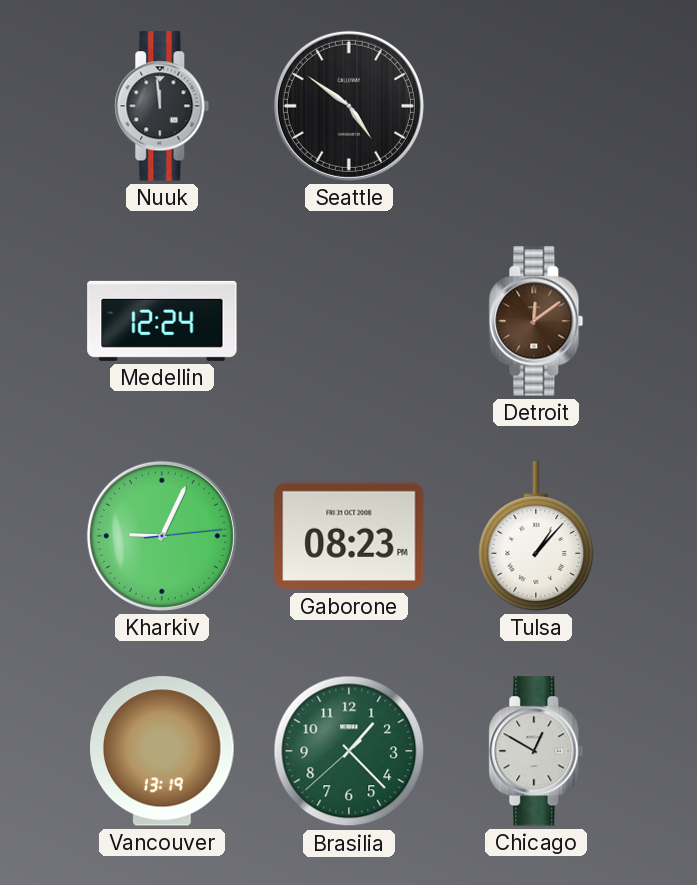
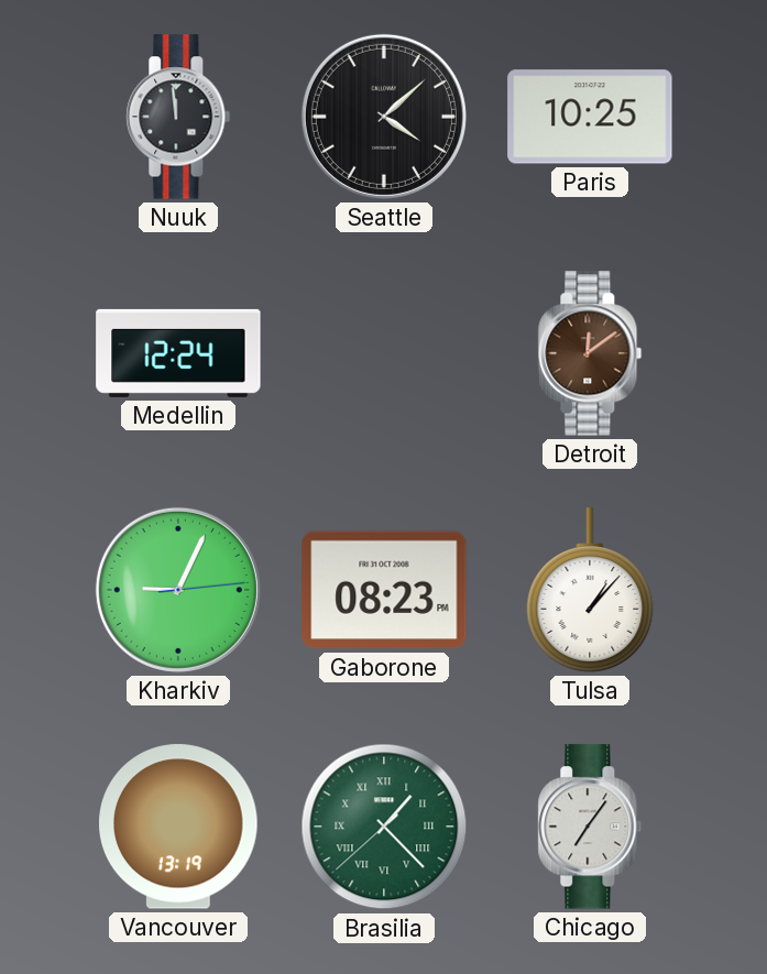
Seattle: 4:51 -> 4:08
Paris: none -> 10:25
Brasilia numerals: Arabic -> Roman
Chicago: 12:50 -> 7:06
